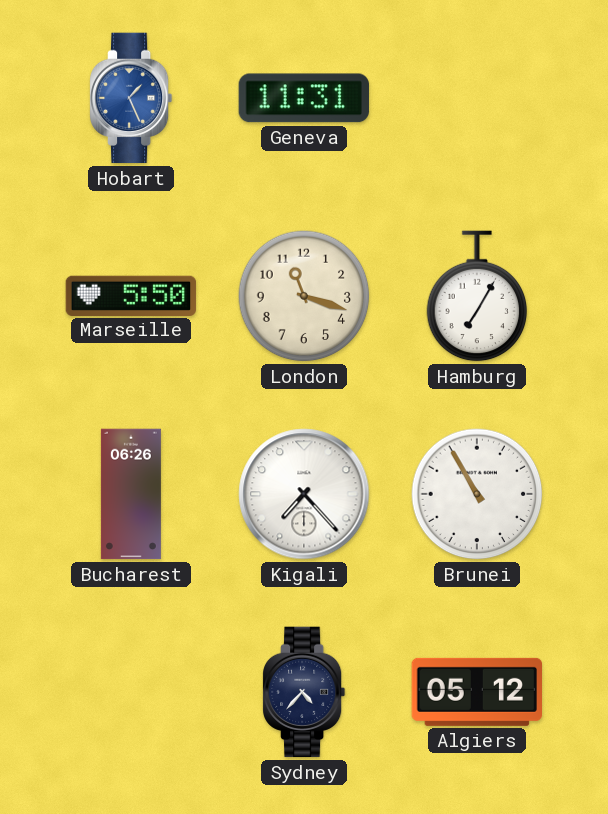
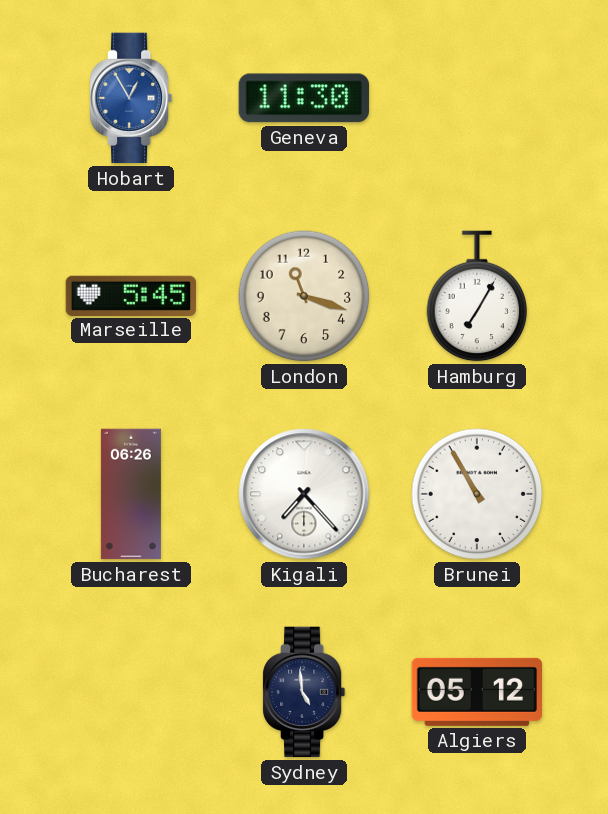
Hobart: 1:26 -> 12:55
Geneva: 11:31 -> 11:30
Marseille: 5:50 -> 5:45
Sydney: 4:37 -> 4:59
